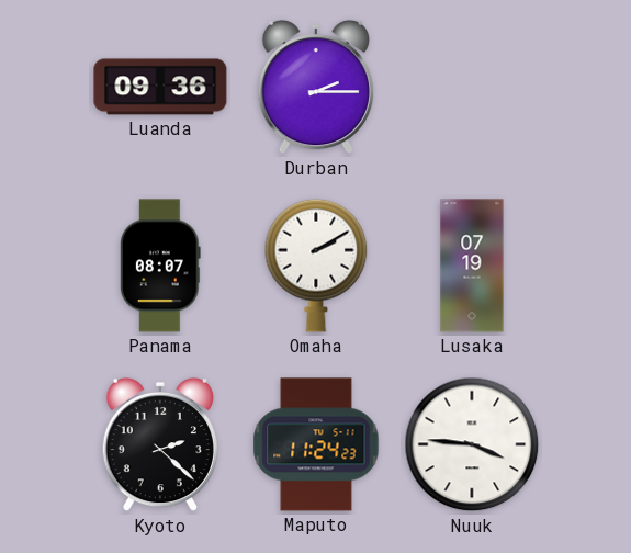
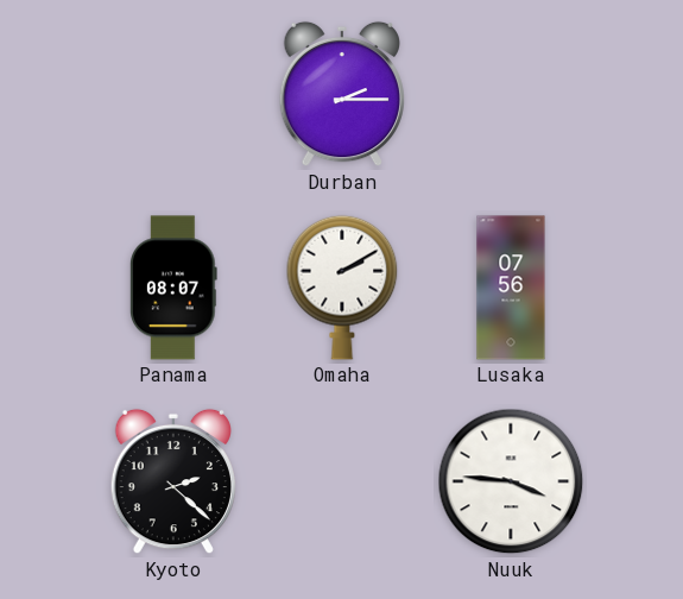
Luanda: 09:36 -> none
Lusaka: 07:19 -> 07:56
Maputo: 11:24 -> none
